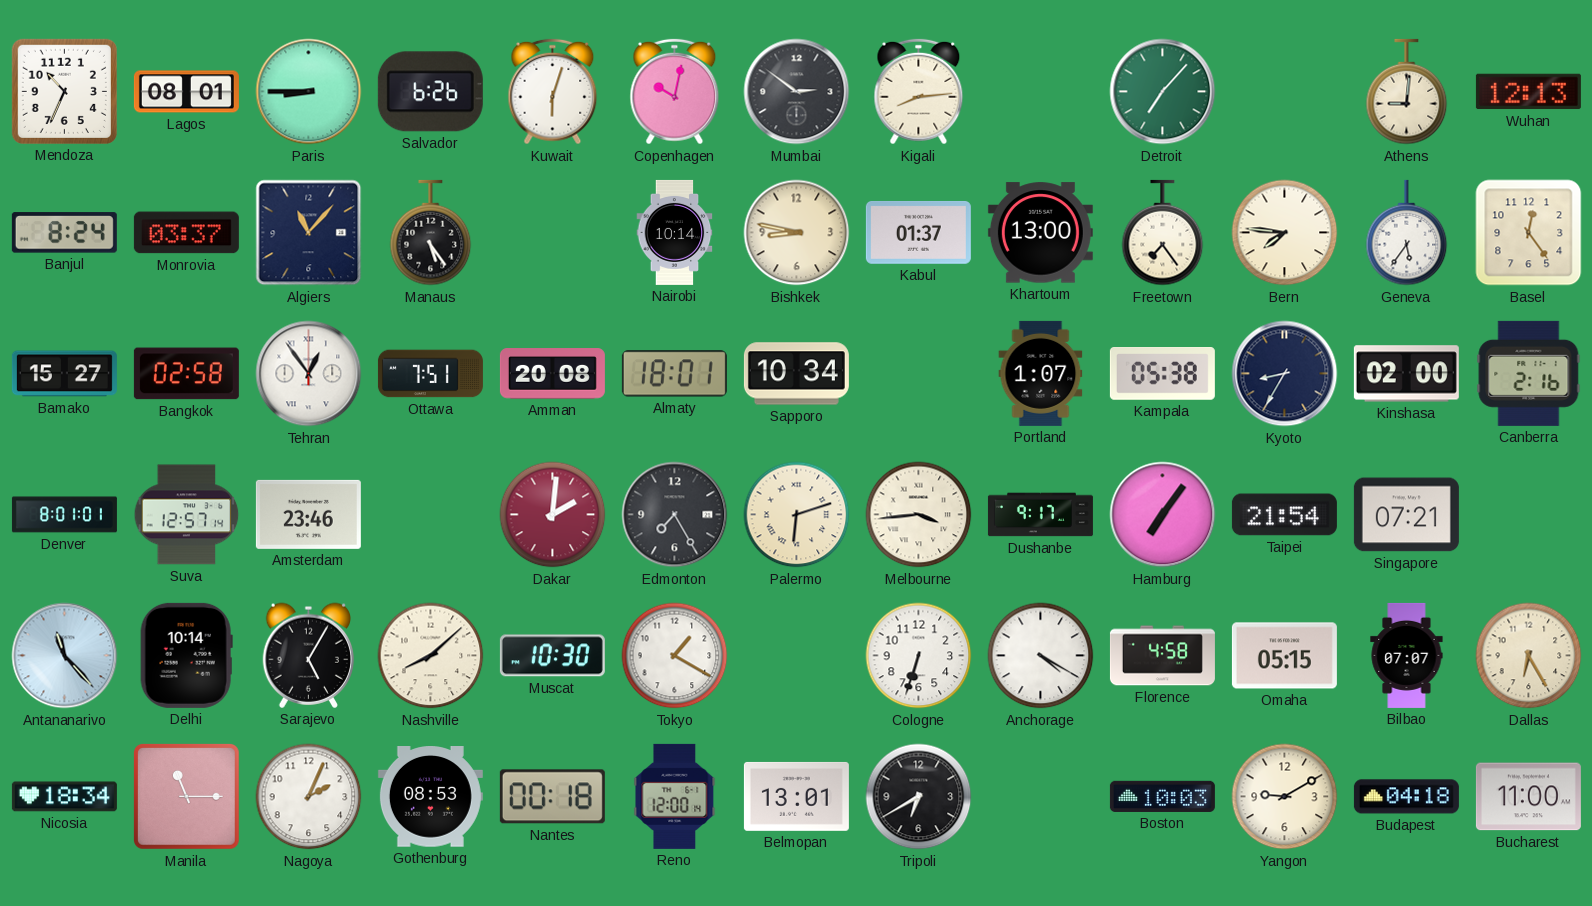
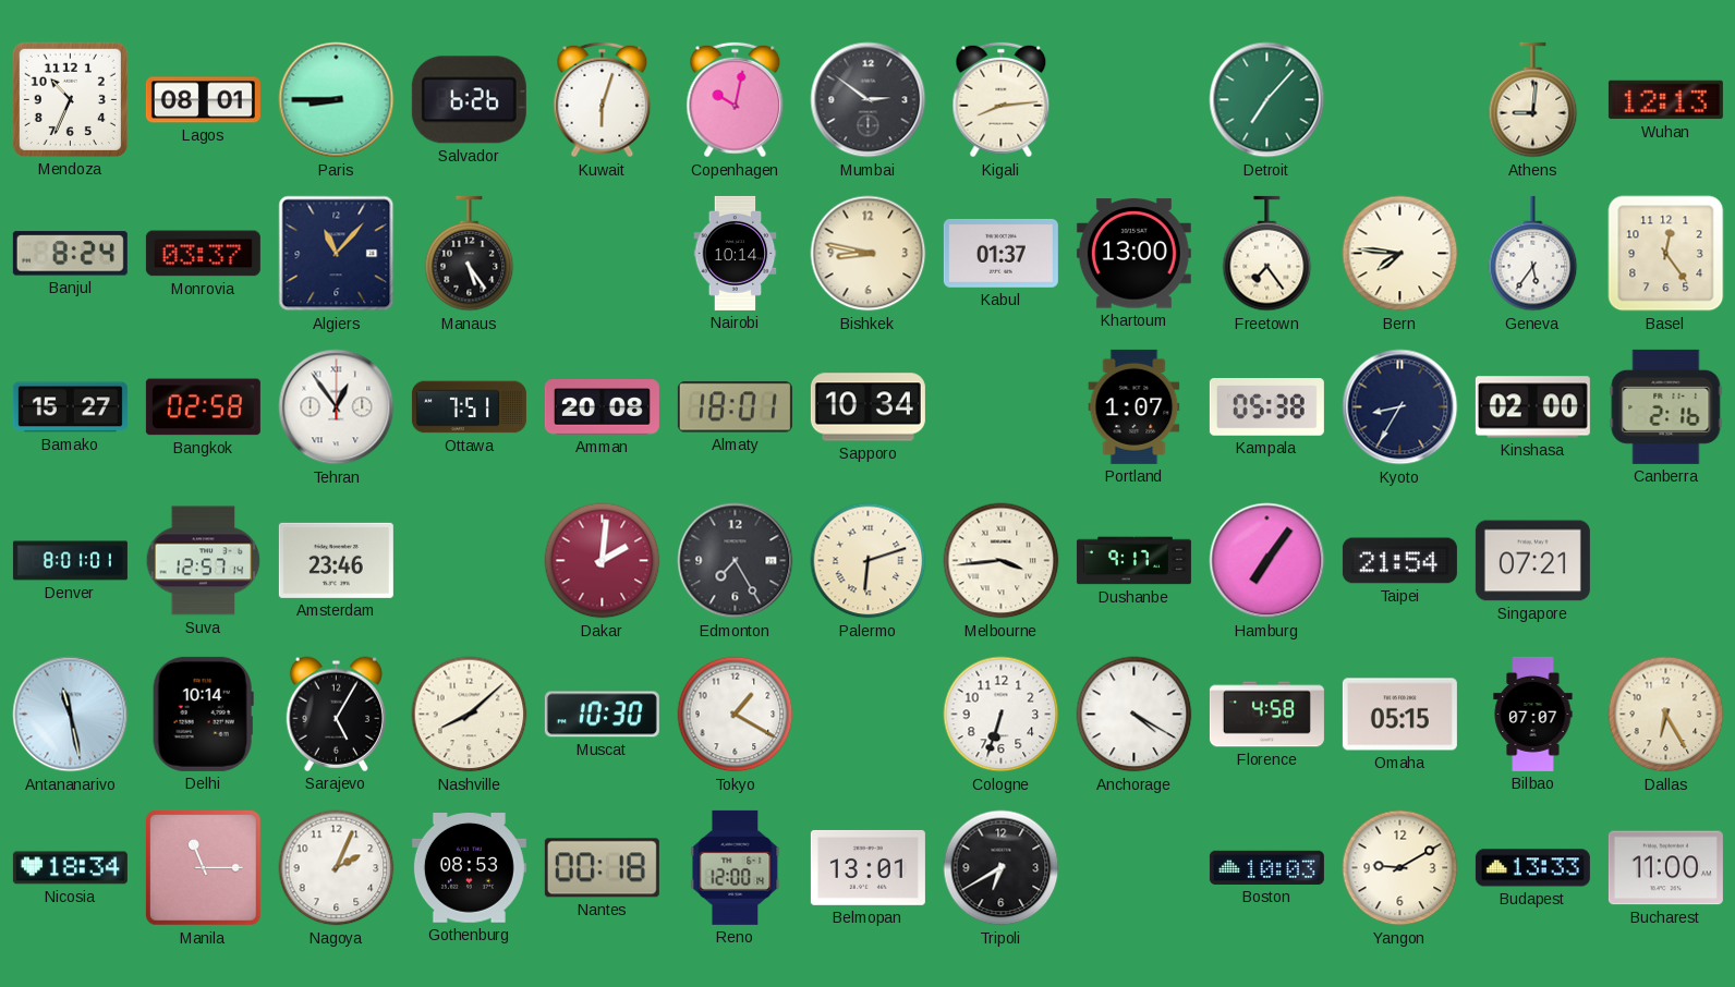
Antananarivo: 11:23 -> 11:28
Budapest: 04:18 -> 13:33
